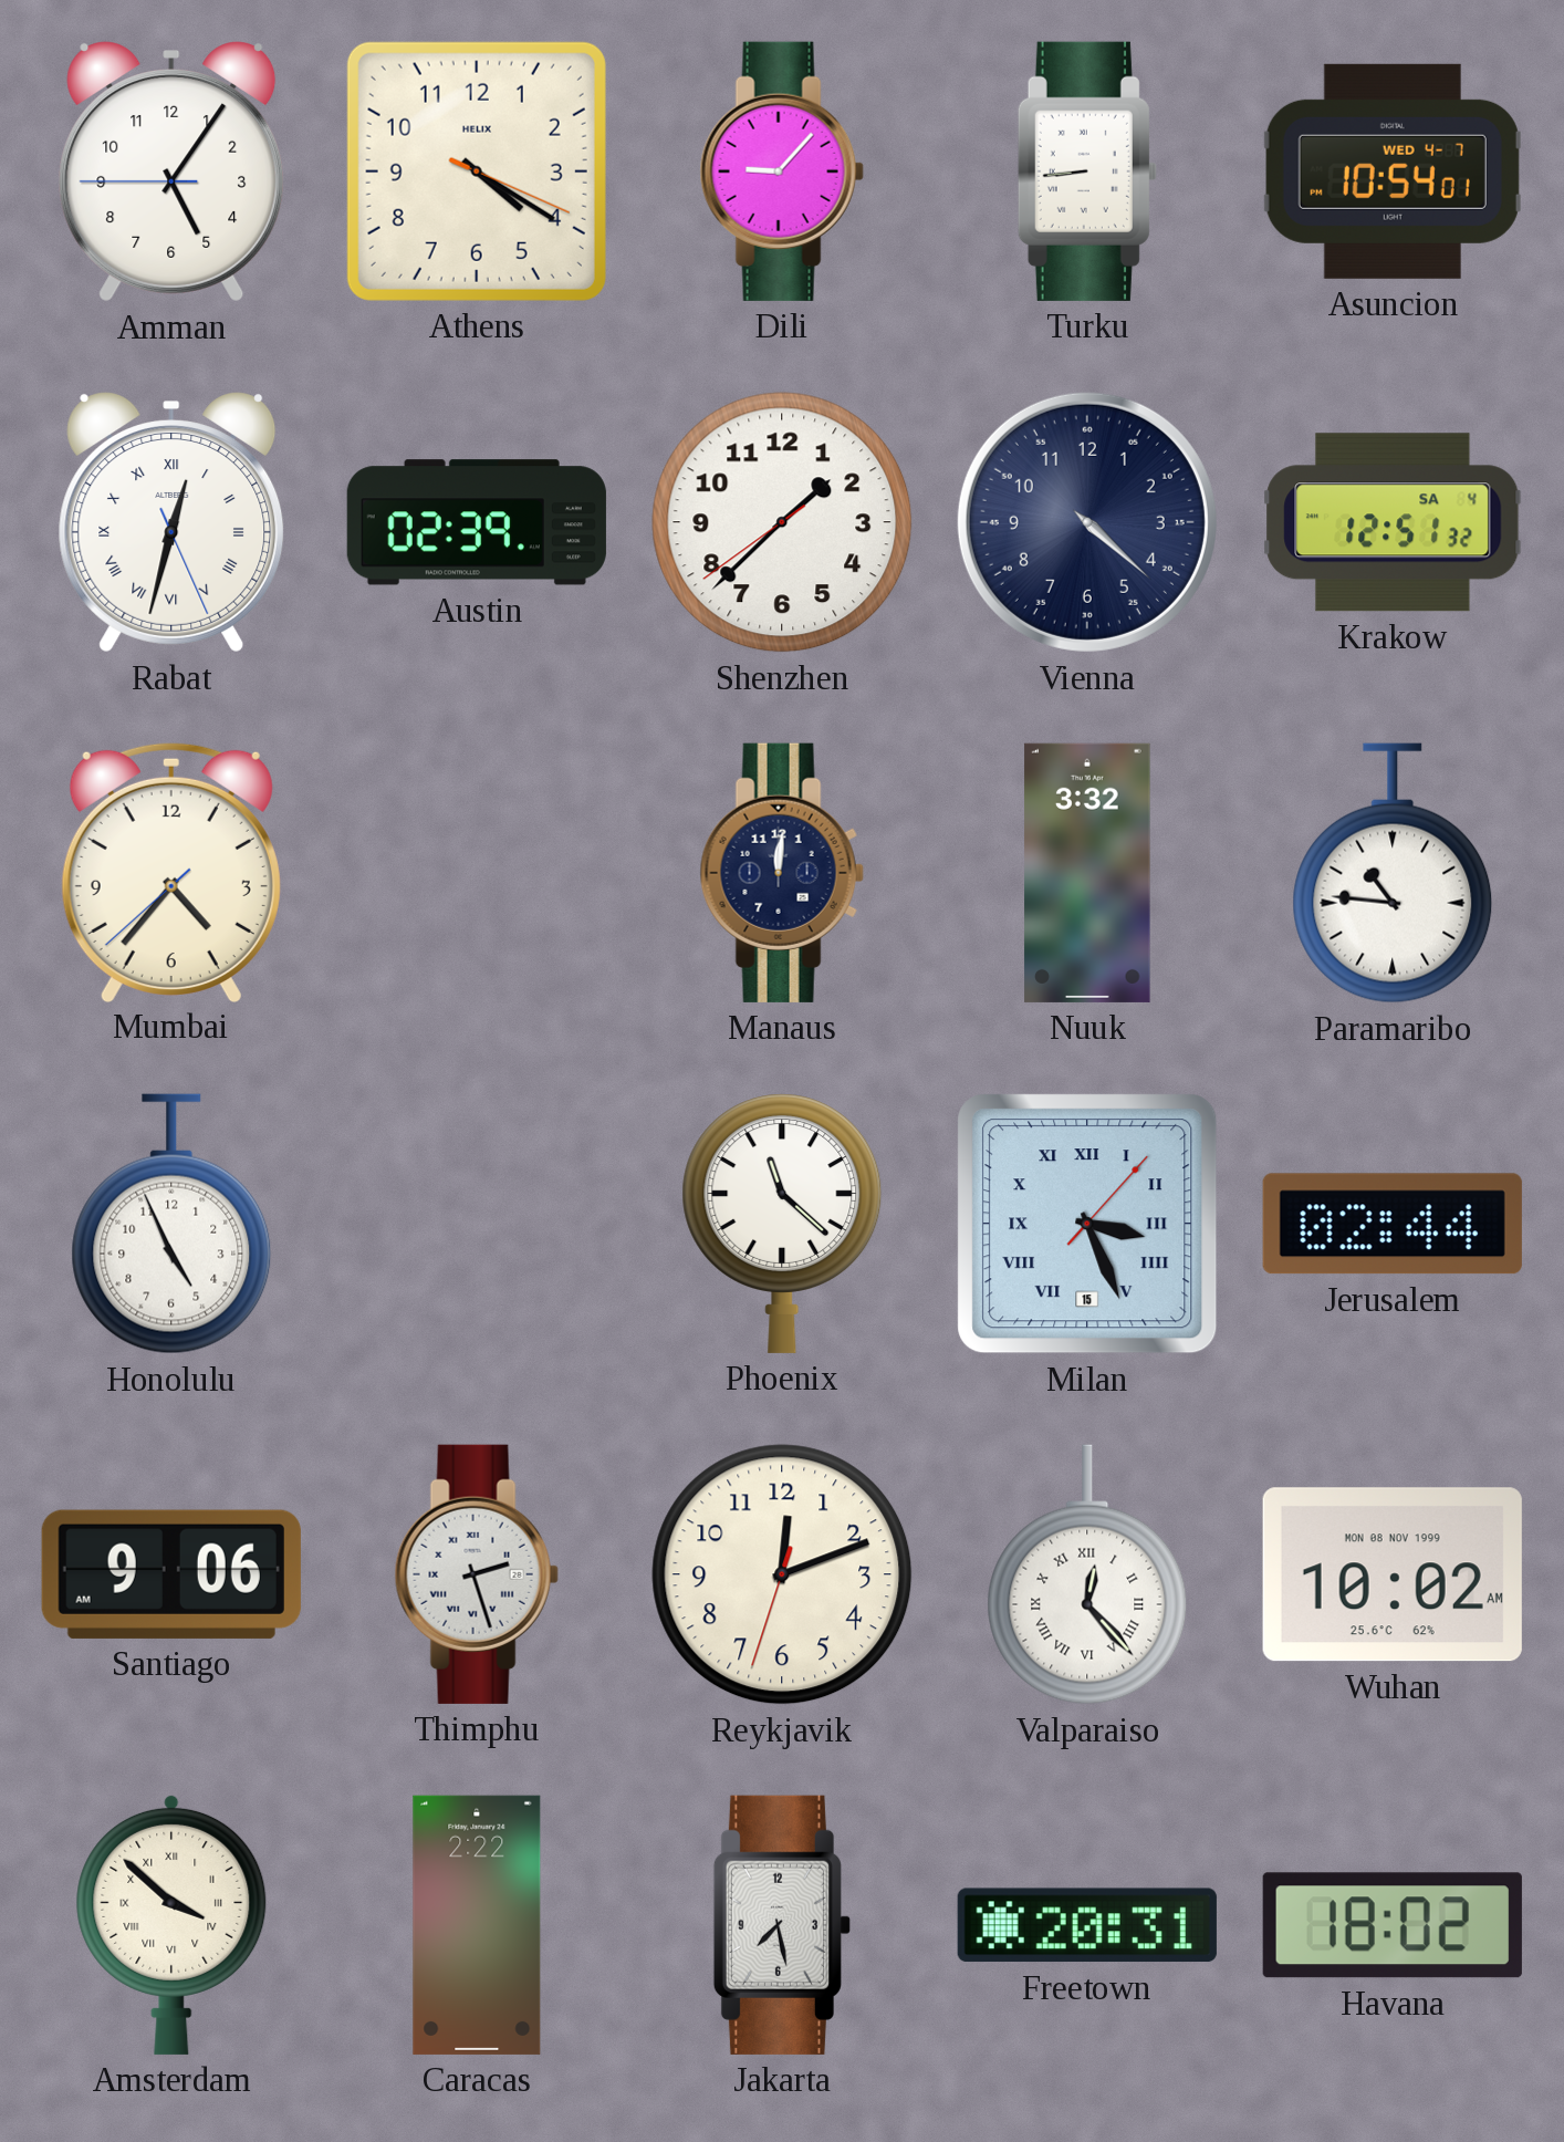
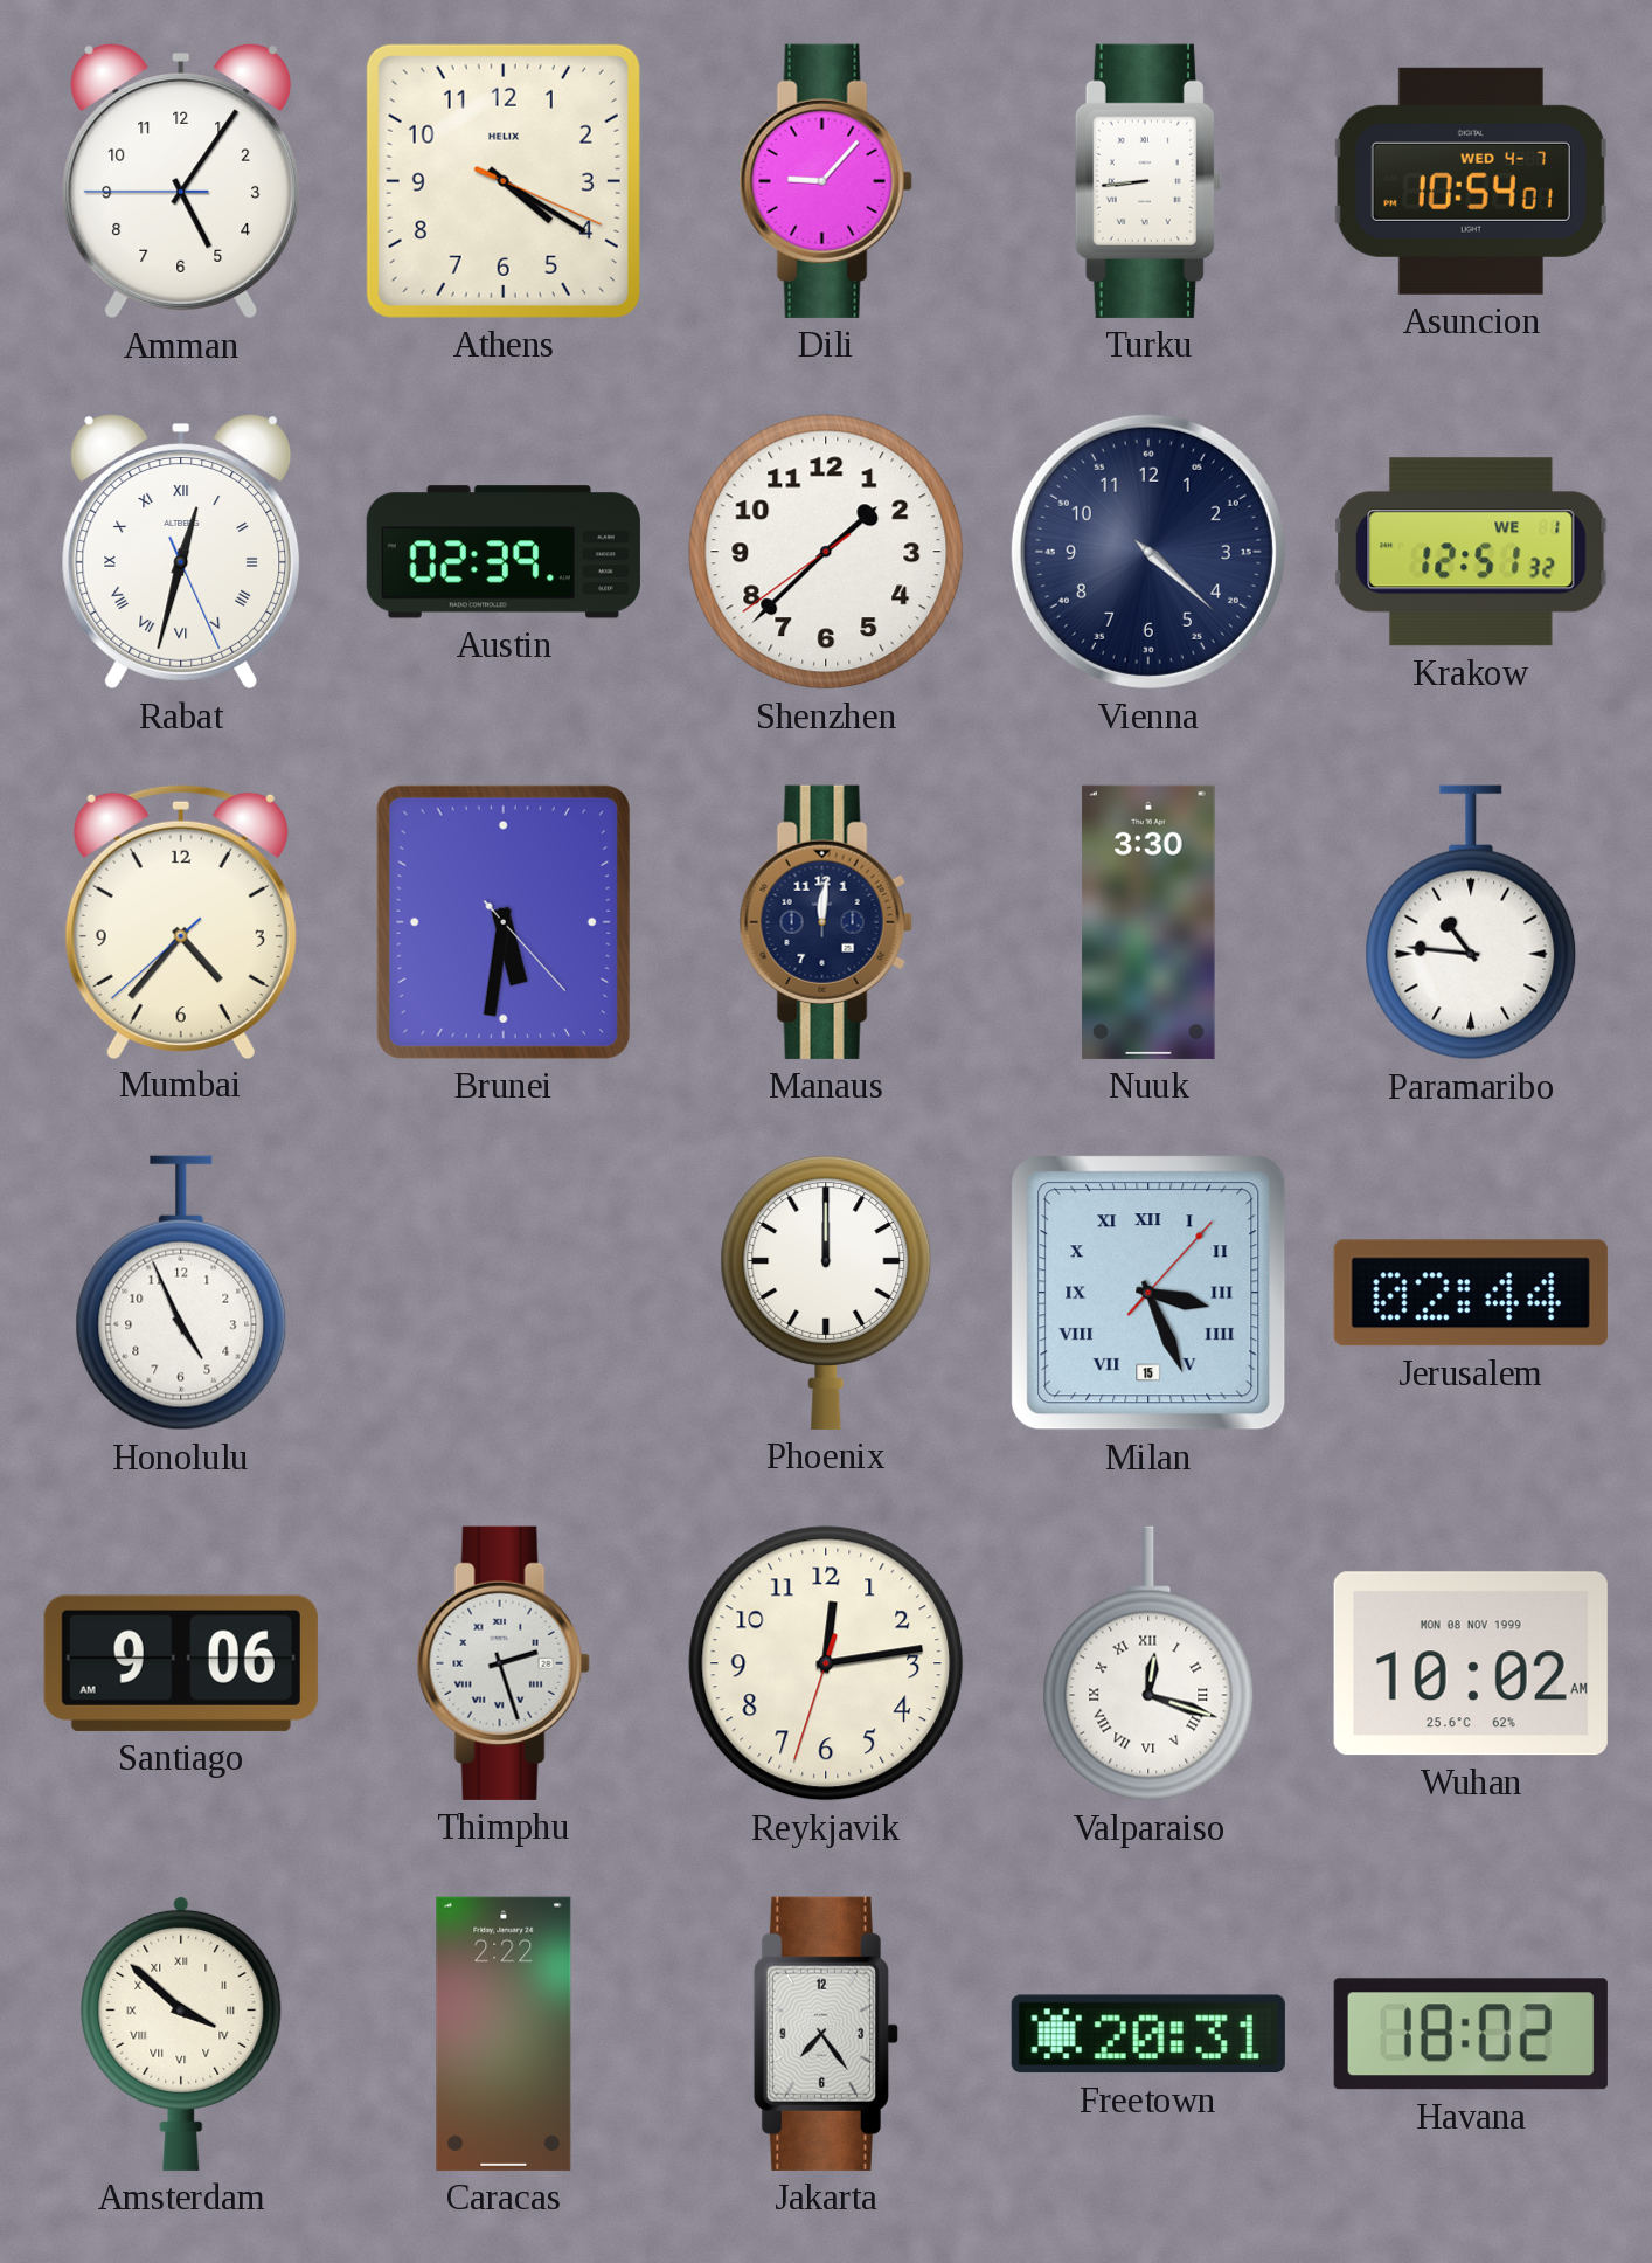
Krakow date: SA 4 -> WE 1
Brunei: none -> 5:31
Nuuk: 3:32 -> 3:30
Phoenix: 11:22 -> 12:00
Reykjavik: 12:11 -> 12:13
Valparaiso: 12:23 -> 12:18
Jakarta: 7:28 -> 7:24
